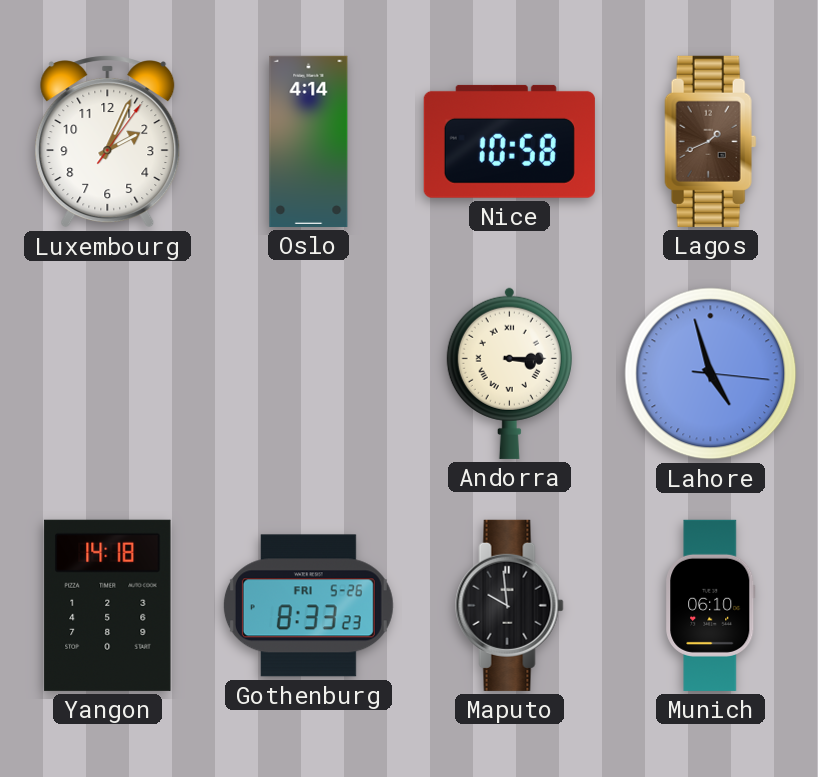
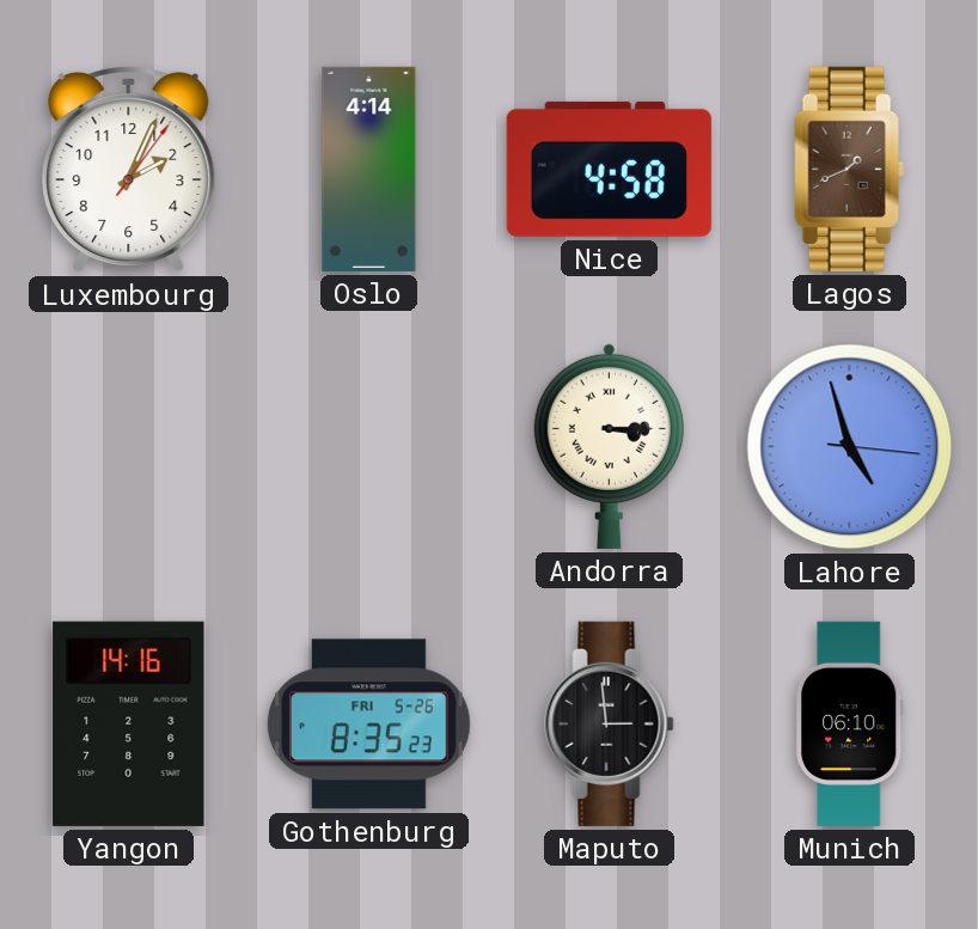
Nice: 10:58 -> 4:58
Yangon: 14:18 -> 14:16
Gothenburg: 8:33 -> 8:35
Maputo: 9:59 -> 2:59
